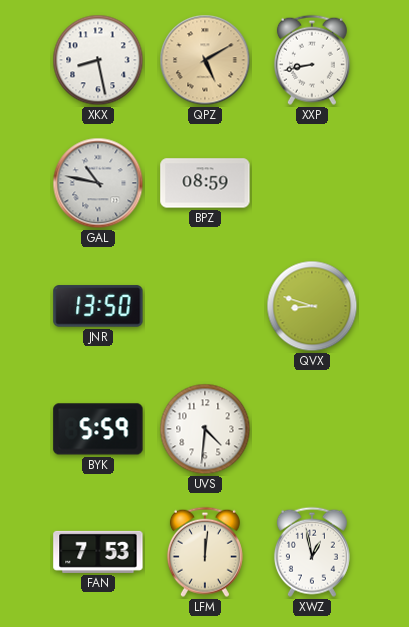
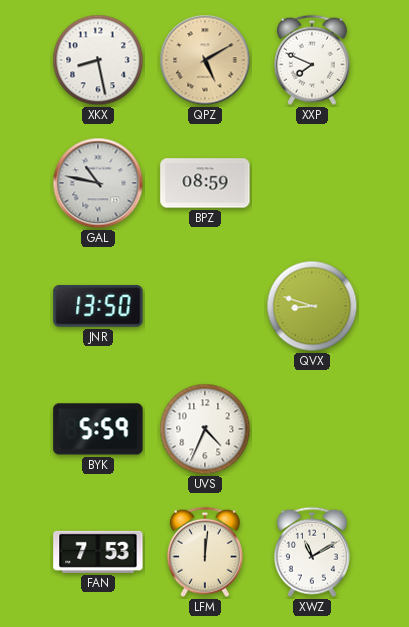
XXP: 8:43 -> 7:49
UVS: 4:31 -> 4:34
XWZ: 12:58 -> 11:10
